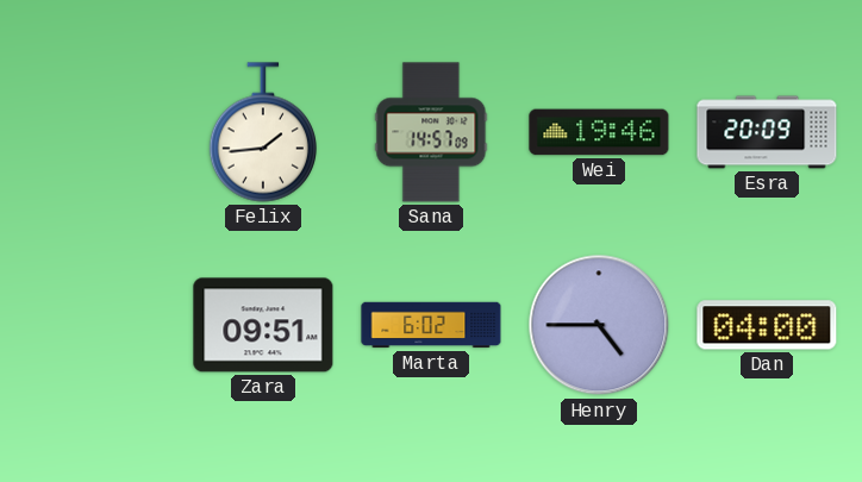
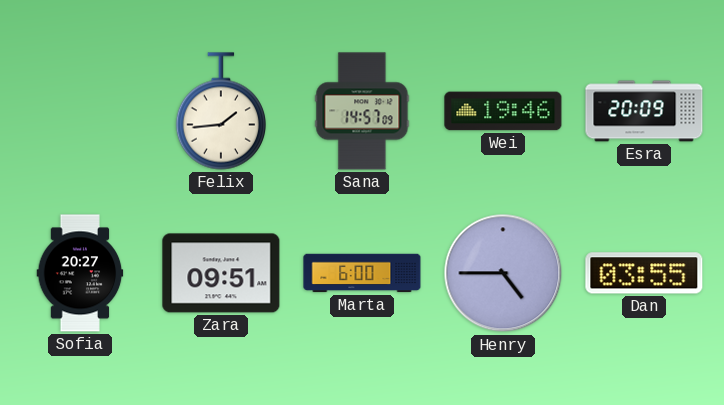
Sofia: none -> 20:27
Marta: 6:02 -> 6:00
Dan: 04:00 -> 03:55
